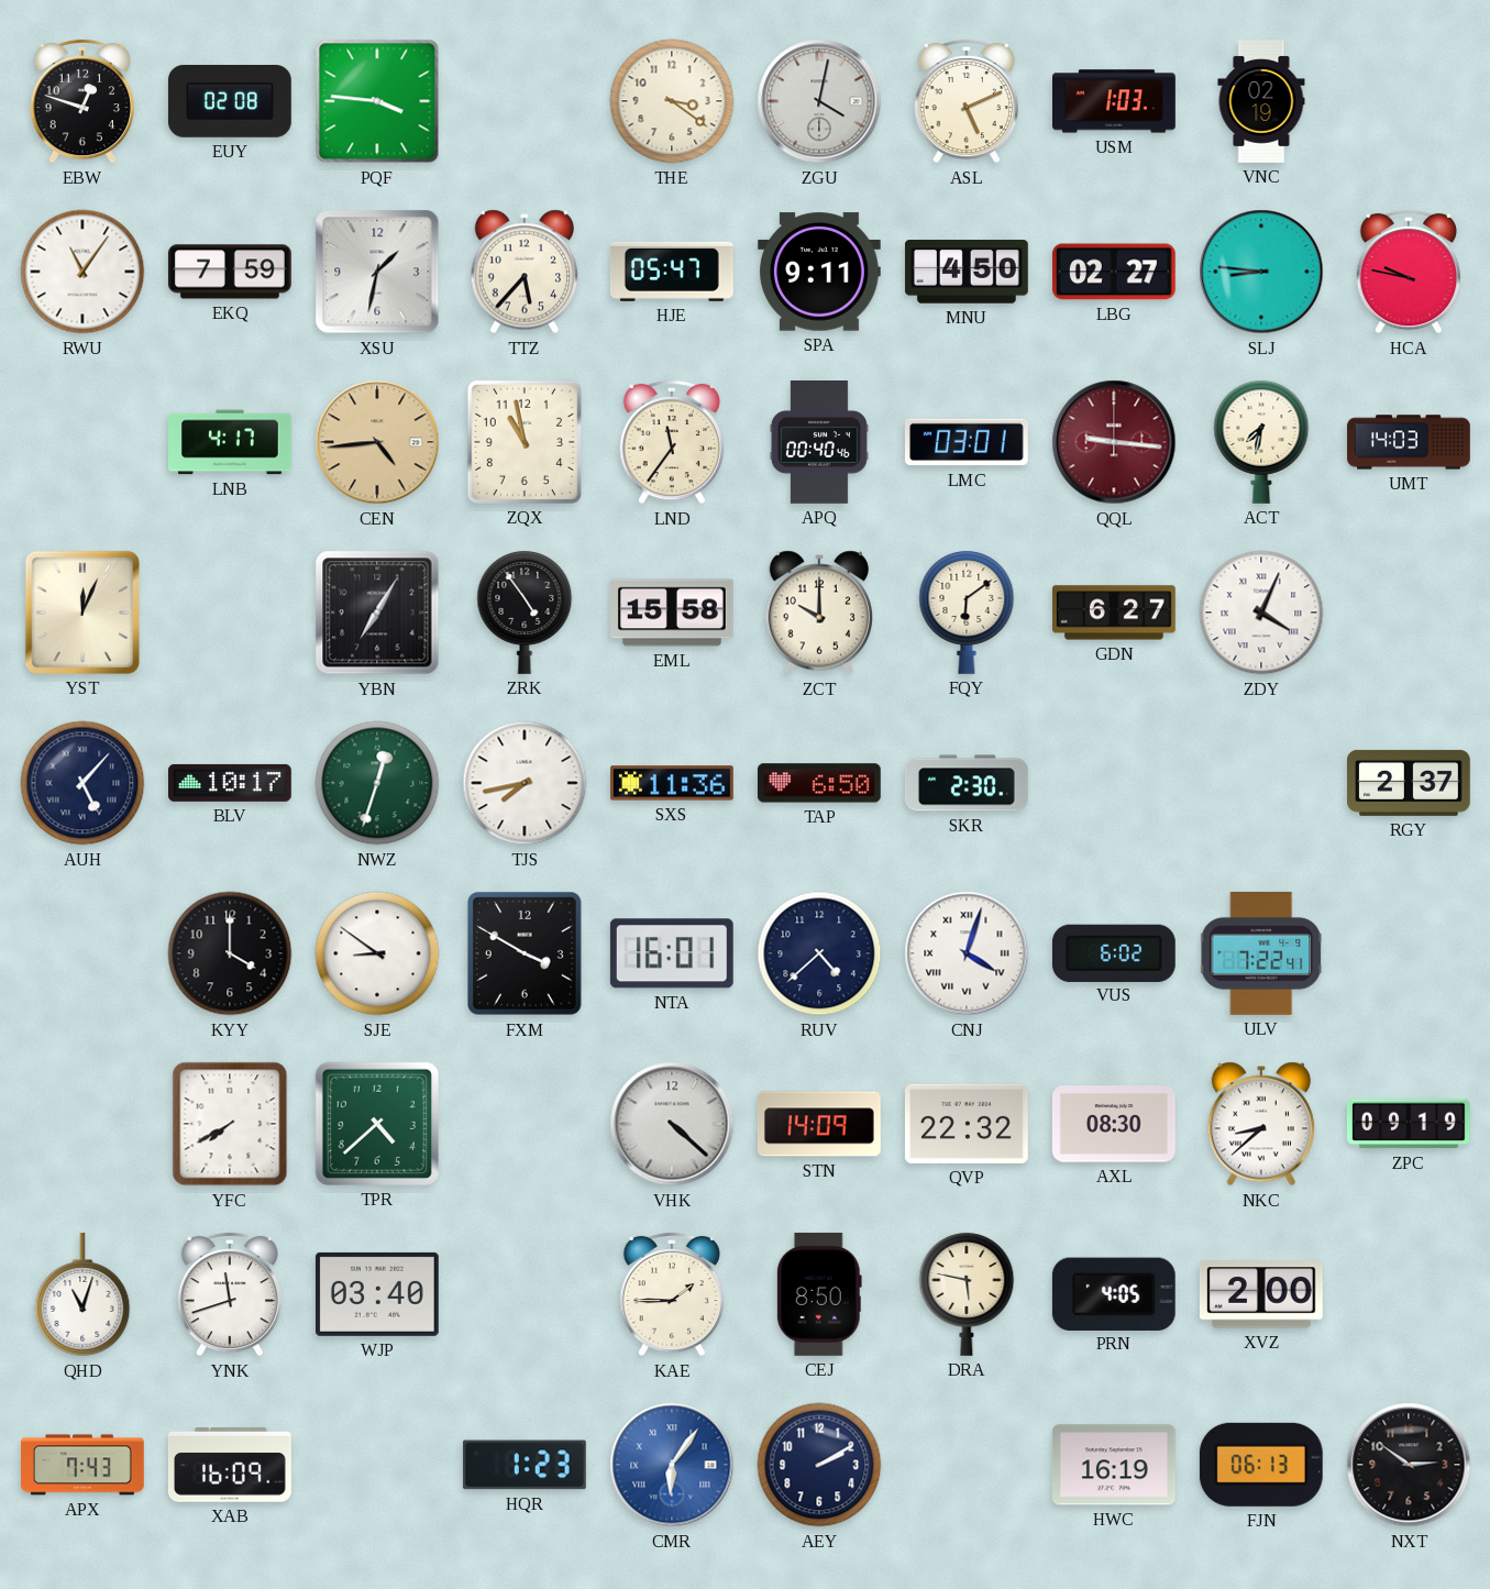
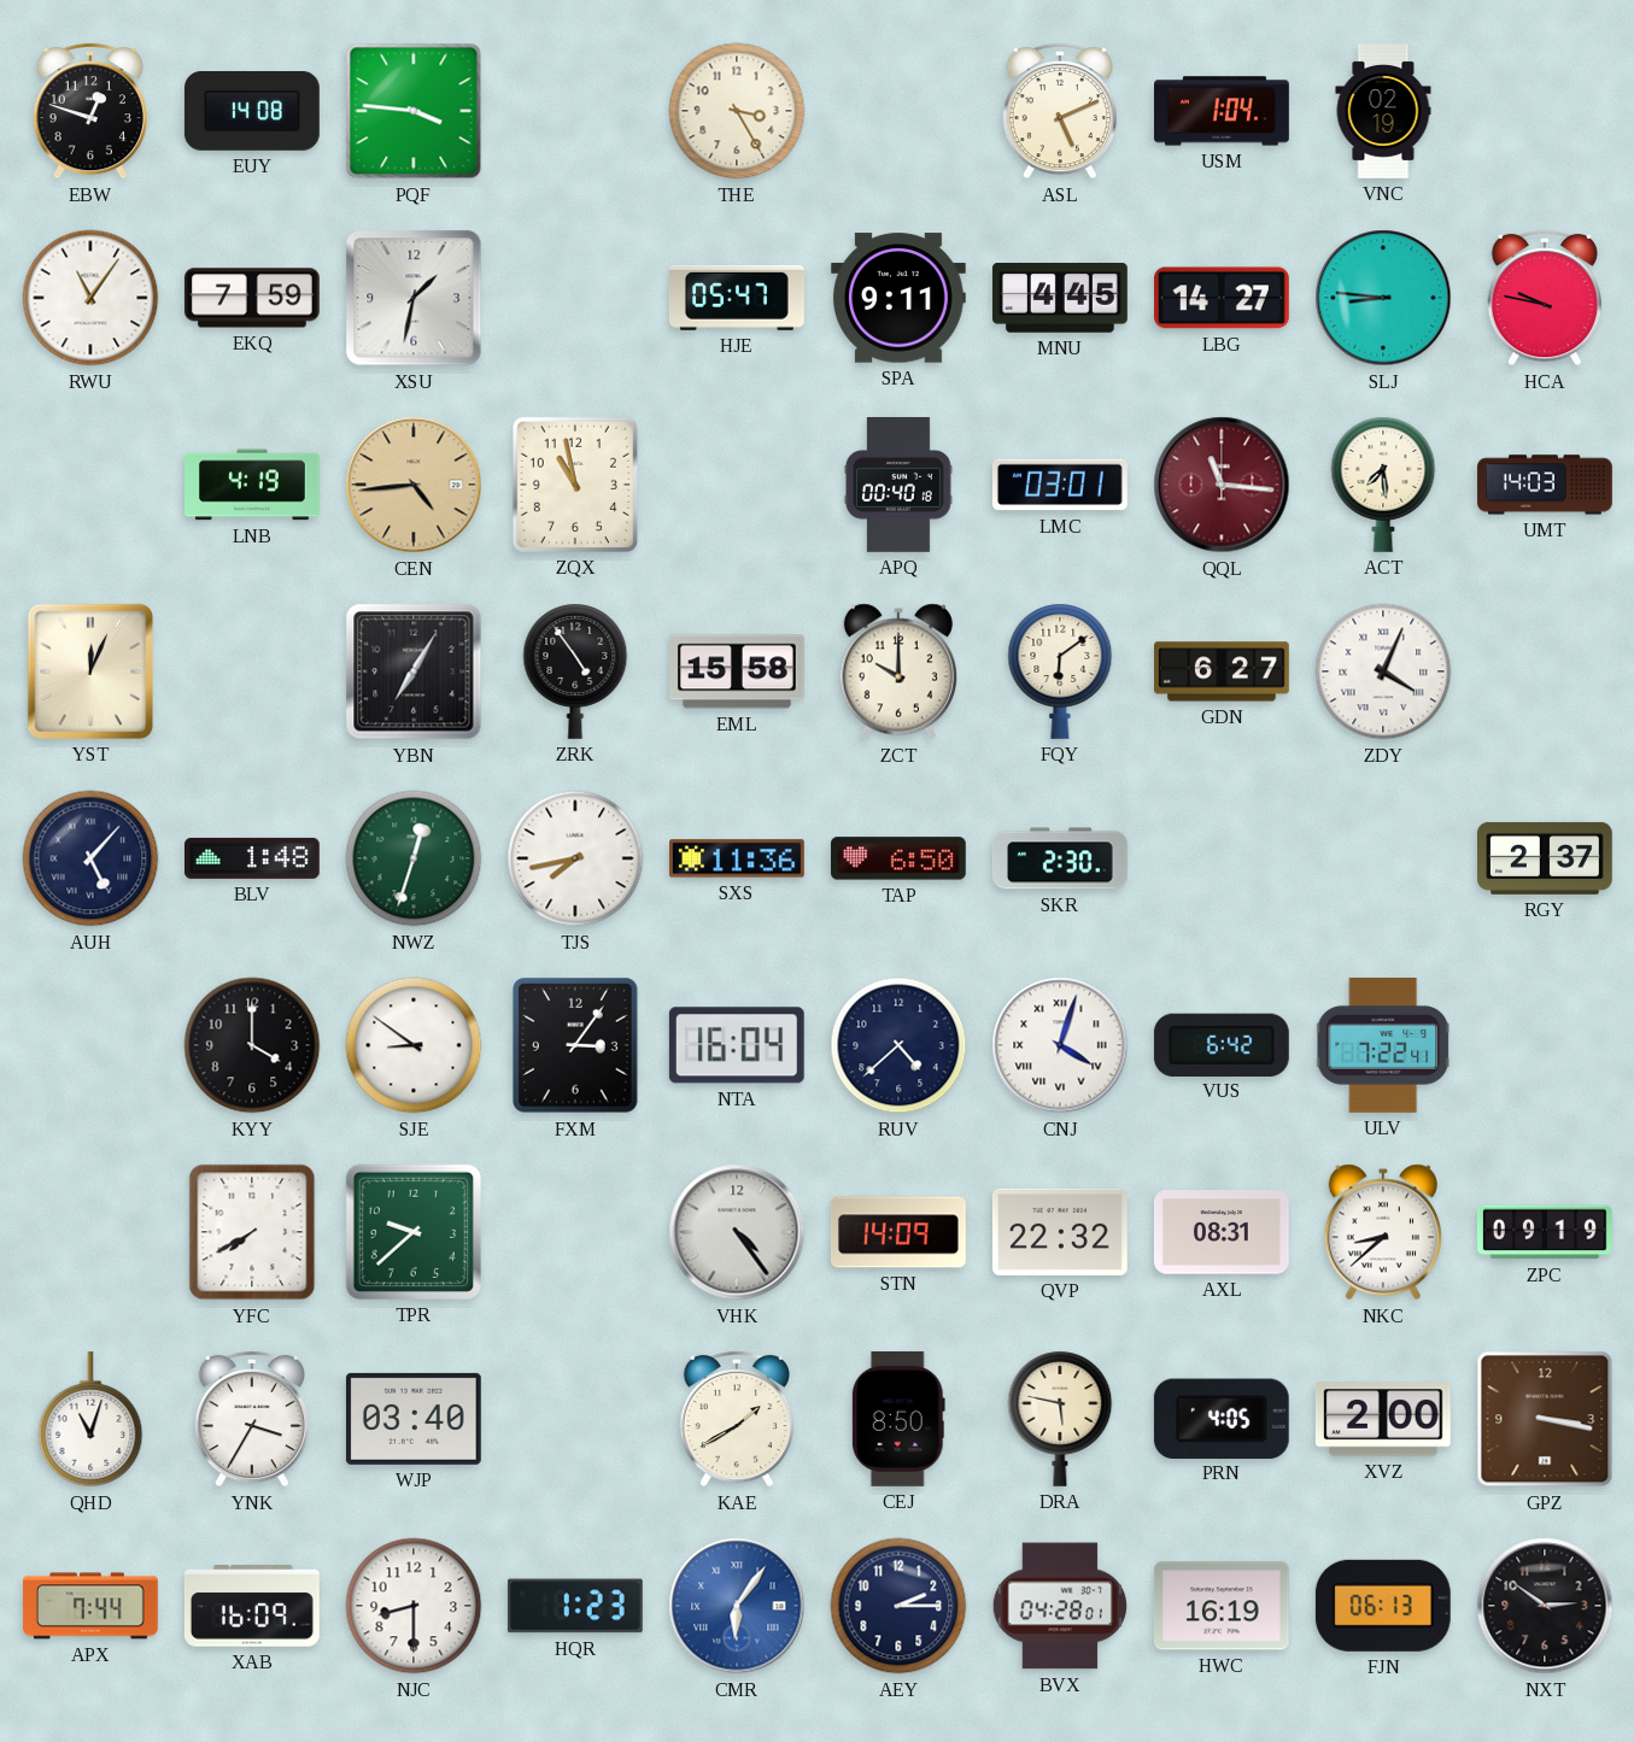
EUY: 02:08 -> 14:08
THE: 3:21 -> 3:25
ZGU: 4:02 -> none
USM: 1:03 -> 1:04
TTZ: 5:37 -> none
MNU: 4:50 -> 4:45
LBG: 02:27 -> 14:27
LNB: 4:17 -> 4:19
LND: 11:36 -> none
APQ: 00:40:46 -> 00:40:18
QQL: 9:16 -> 11:16
ACT: 7:32 -> 7:29
BLV: 10:17 -> 1:48
FXM: 3:50 -> 3:06
NTA: 16:01 -> 16:04
VUS: 6:02 -> 6:42
TPR: 4:38 -> 9:38
VHK: 4:22 -> 4:24
AXL: 08:30 -> 08:31
YNK: 11:42 -> 3:35
KAE: 1:45 -> 1:40
GPZ: none -> 3:17
APX: 7:43 -> 7:44
NJC: none -> 8:30
AEY: 2:10 -> 2:15
BVX: none -> 04:28
